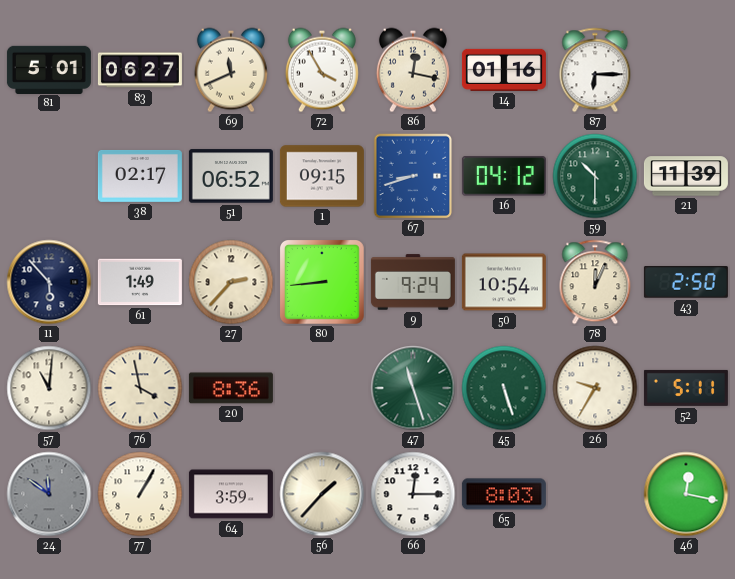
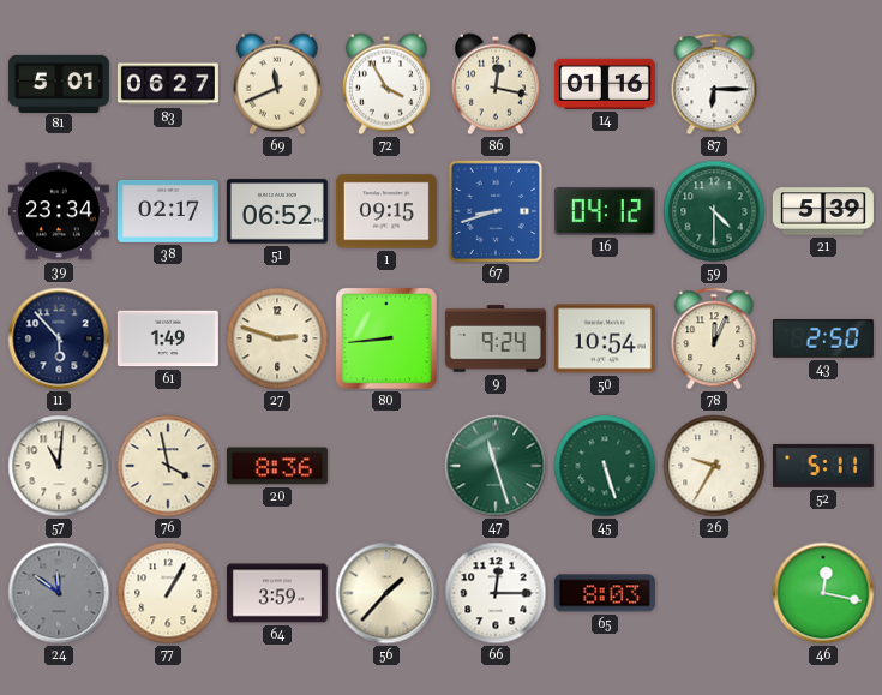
39: none -> 23:34
59: 10:30 -> 4:30
21: 11:39 -> 5:39
27: 2:37 -> 2:48
